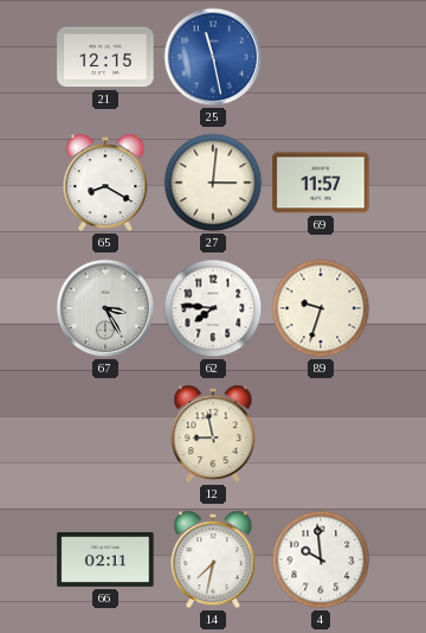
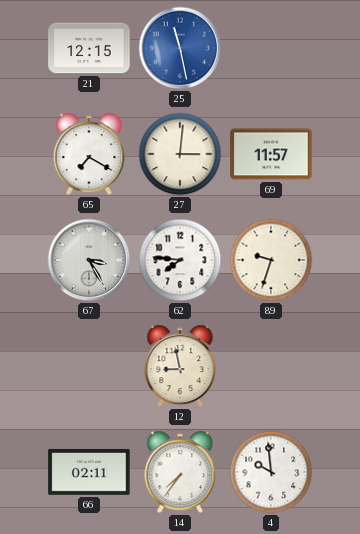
65: 8:20 -> 7:20
14: 7:32 -> 7:36
